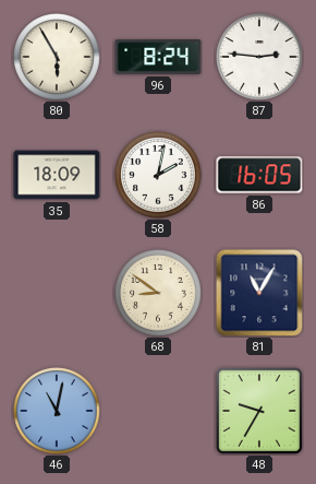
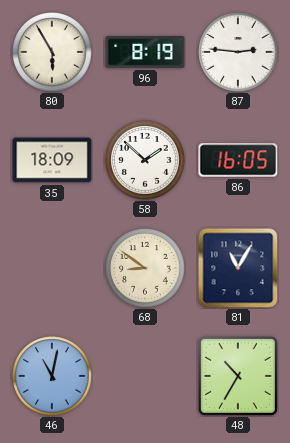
96: 8:24 -> 8:19
58: 2:02 -> 1:52
48: 9:35 -> 10:35
